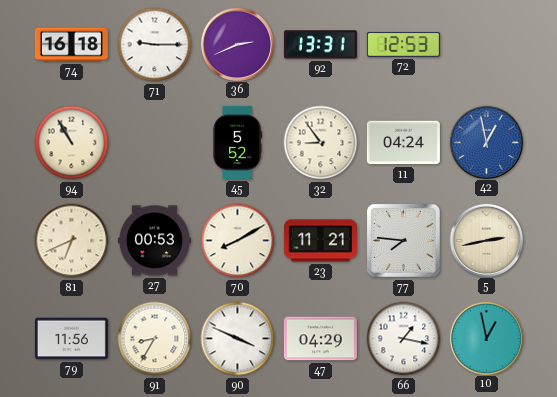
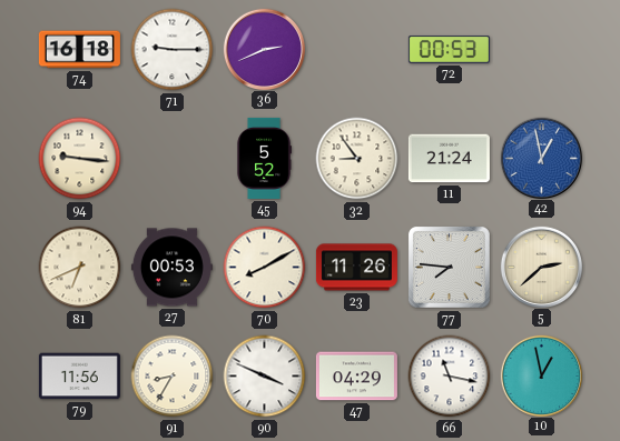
92: 13:31 -> none
72: 12:53 -> 00:53
94: 10:55 -> 9:16
11: 04:24 -> 21:24
23: 11:21 -> 11:26
5: 2:43 -> 2:38
66: 1:17 -> 11:17
